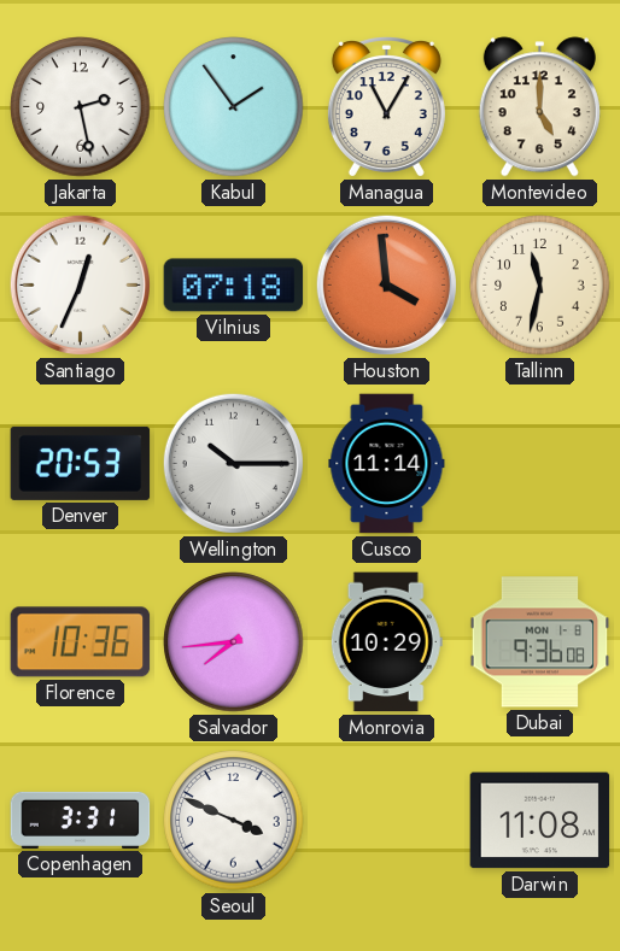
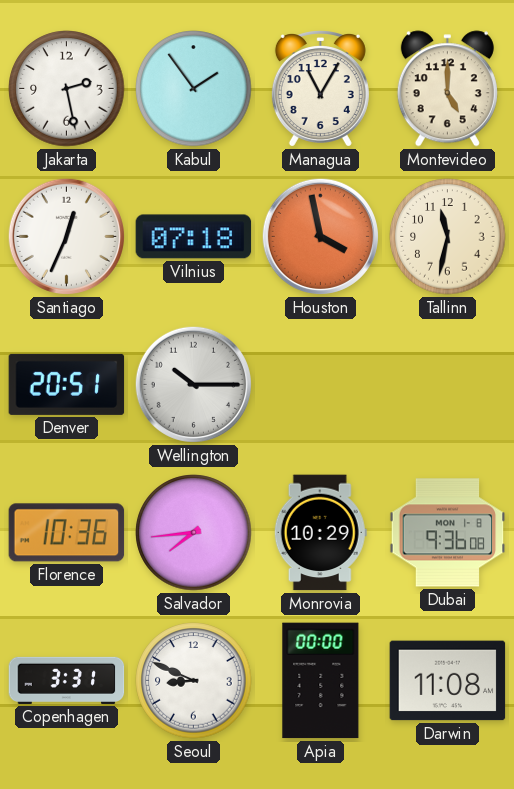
Houston: 3:59 -> 3:58
Denver: 20:53 -> 20:51
Cusco: 11:14 -> none
Seoul: 3:49 -> 8:49
Apia: none -> 00:00
